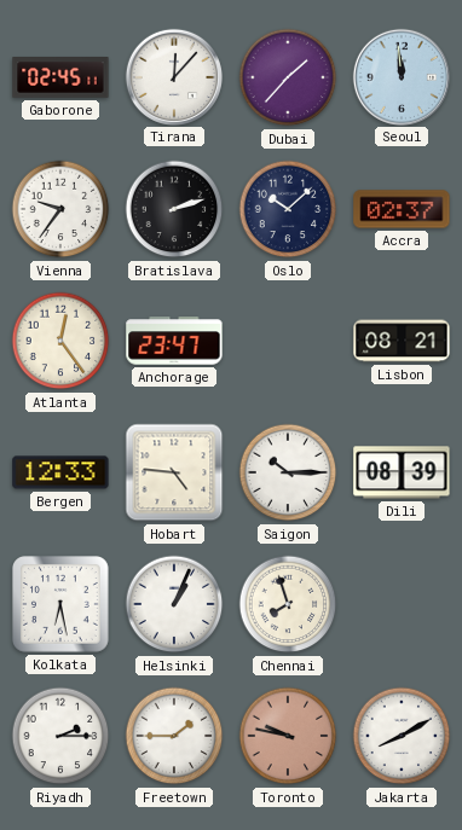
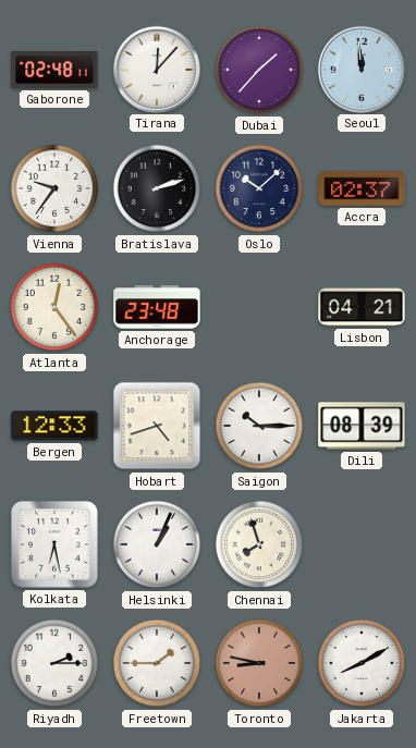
Gaborone: 02:45 -> 02:48
Anchorage: 23:47 -> 23:48
Lisbon: 08:21 -> 04:21
Hobart: 4:46 -> 4:42
Toronto: 9:47 -> 8:47
